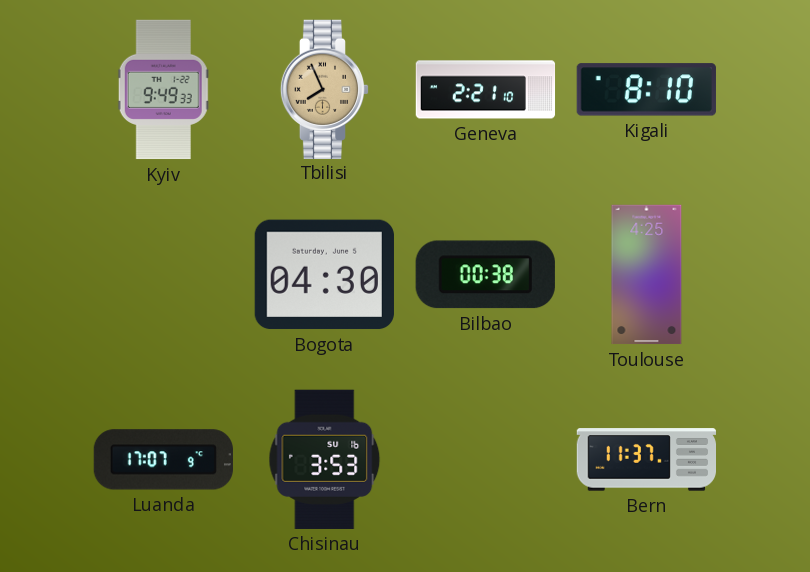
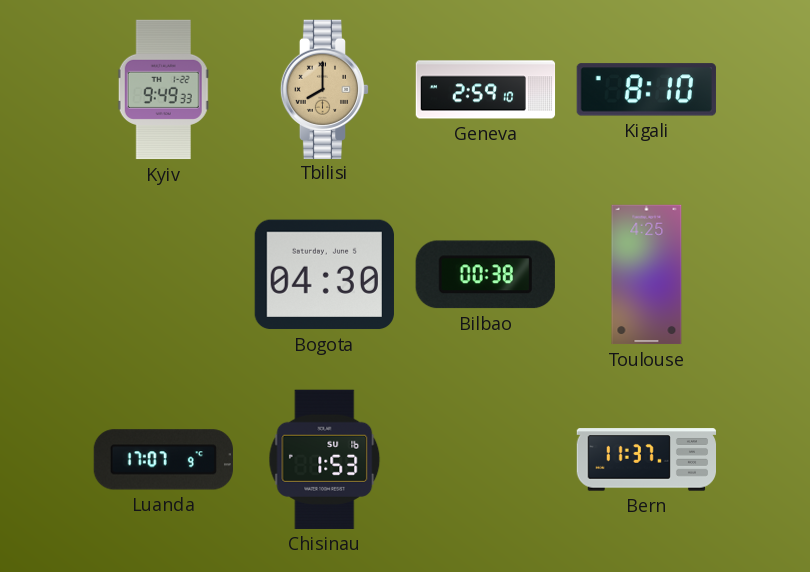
Tbilisi: 7:56 -> 8:00
Geneva: 2:21 -> 2:59
Chisinau: 3:53 -> 1:53
